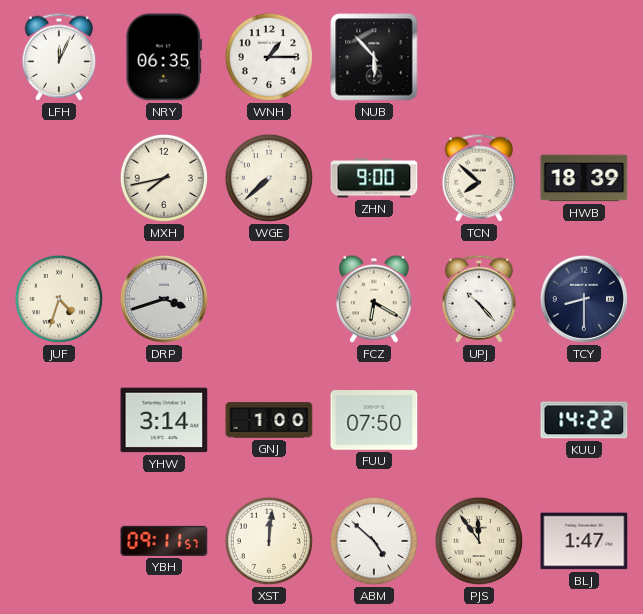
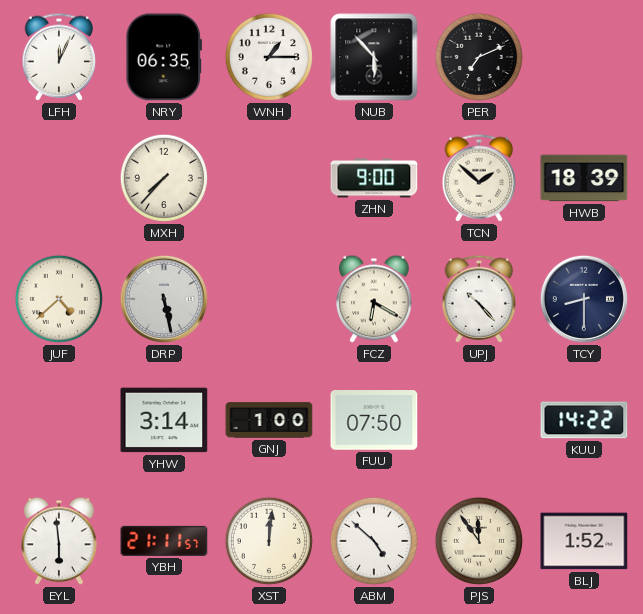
PER: none -> 7:11
MXH: 7:43 -> 7:37
WGE: 7:38 -> none
TCN: 7:52 -> 1:52
JUF: 4:33 -> 4:38
DRP: 3:42 -> 5:28
EYL: none -> 5:59
YBH: 09:11 -> 21:11
BLJ: 1:47 -> 1:52
